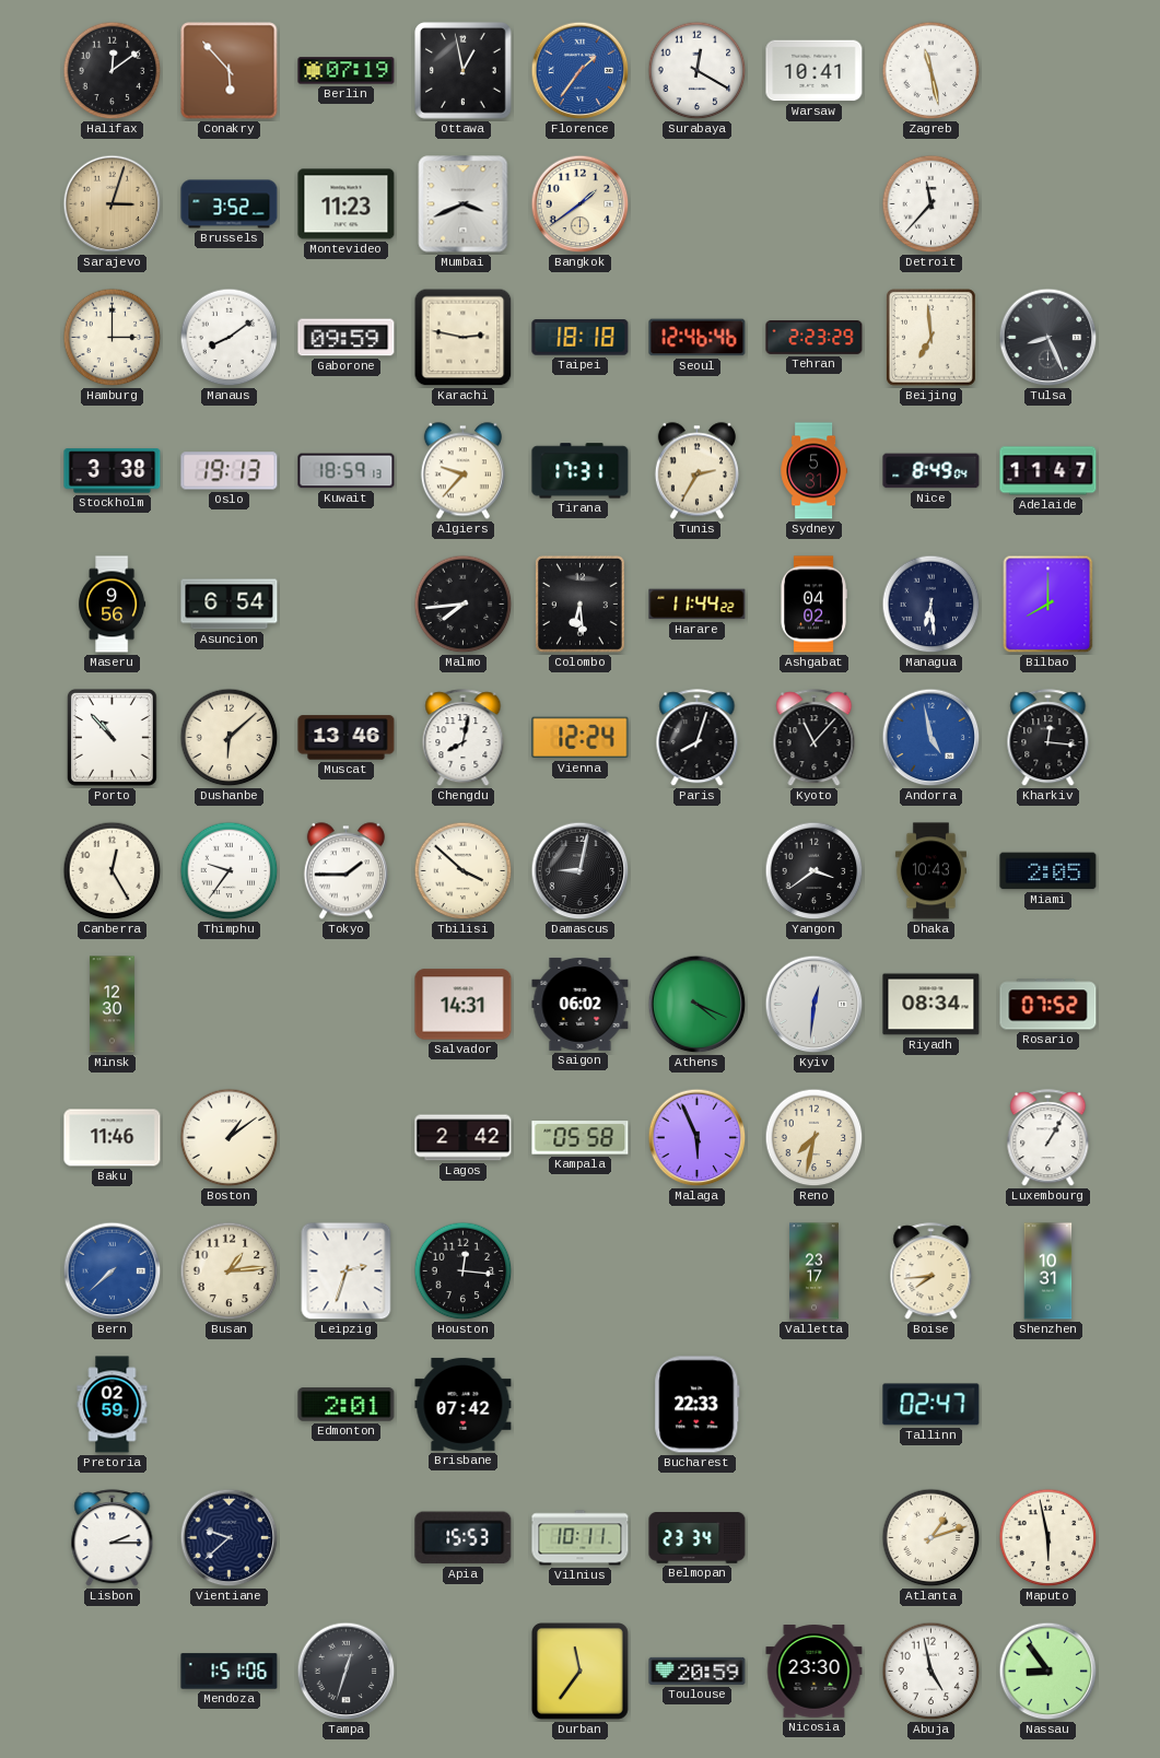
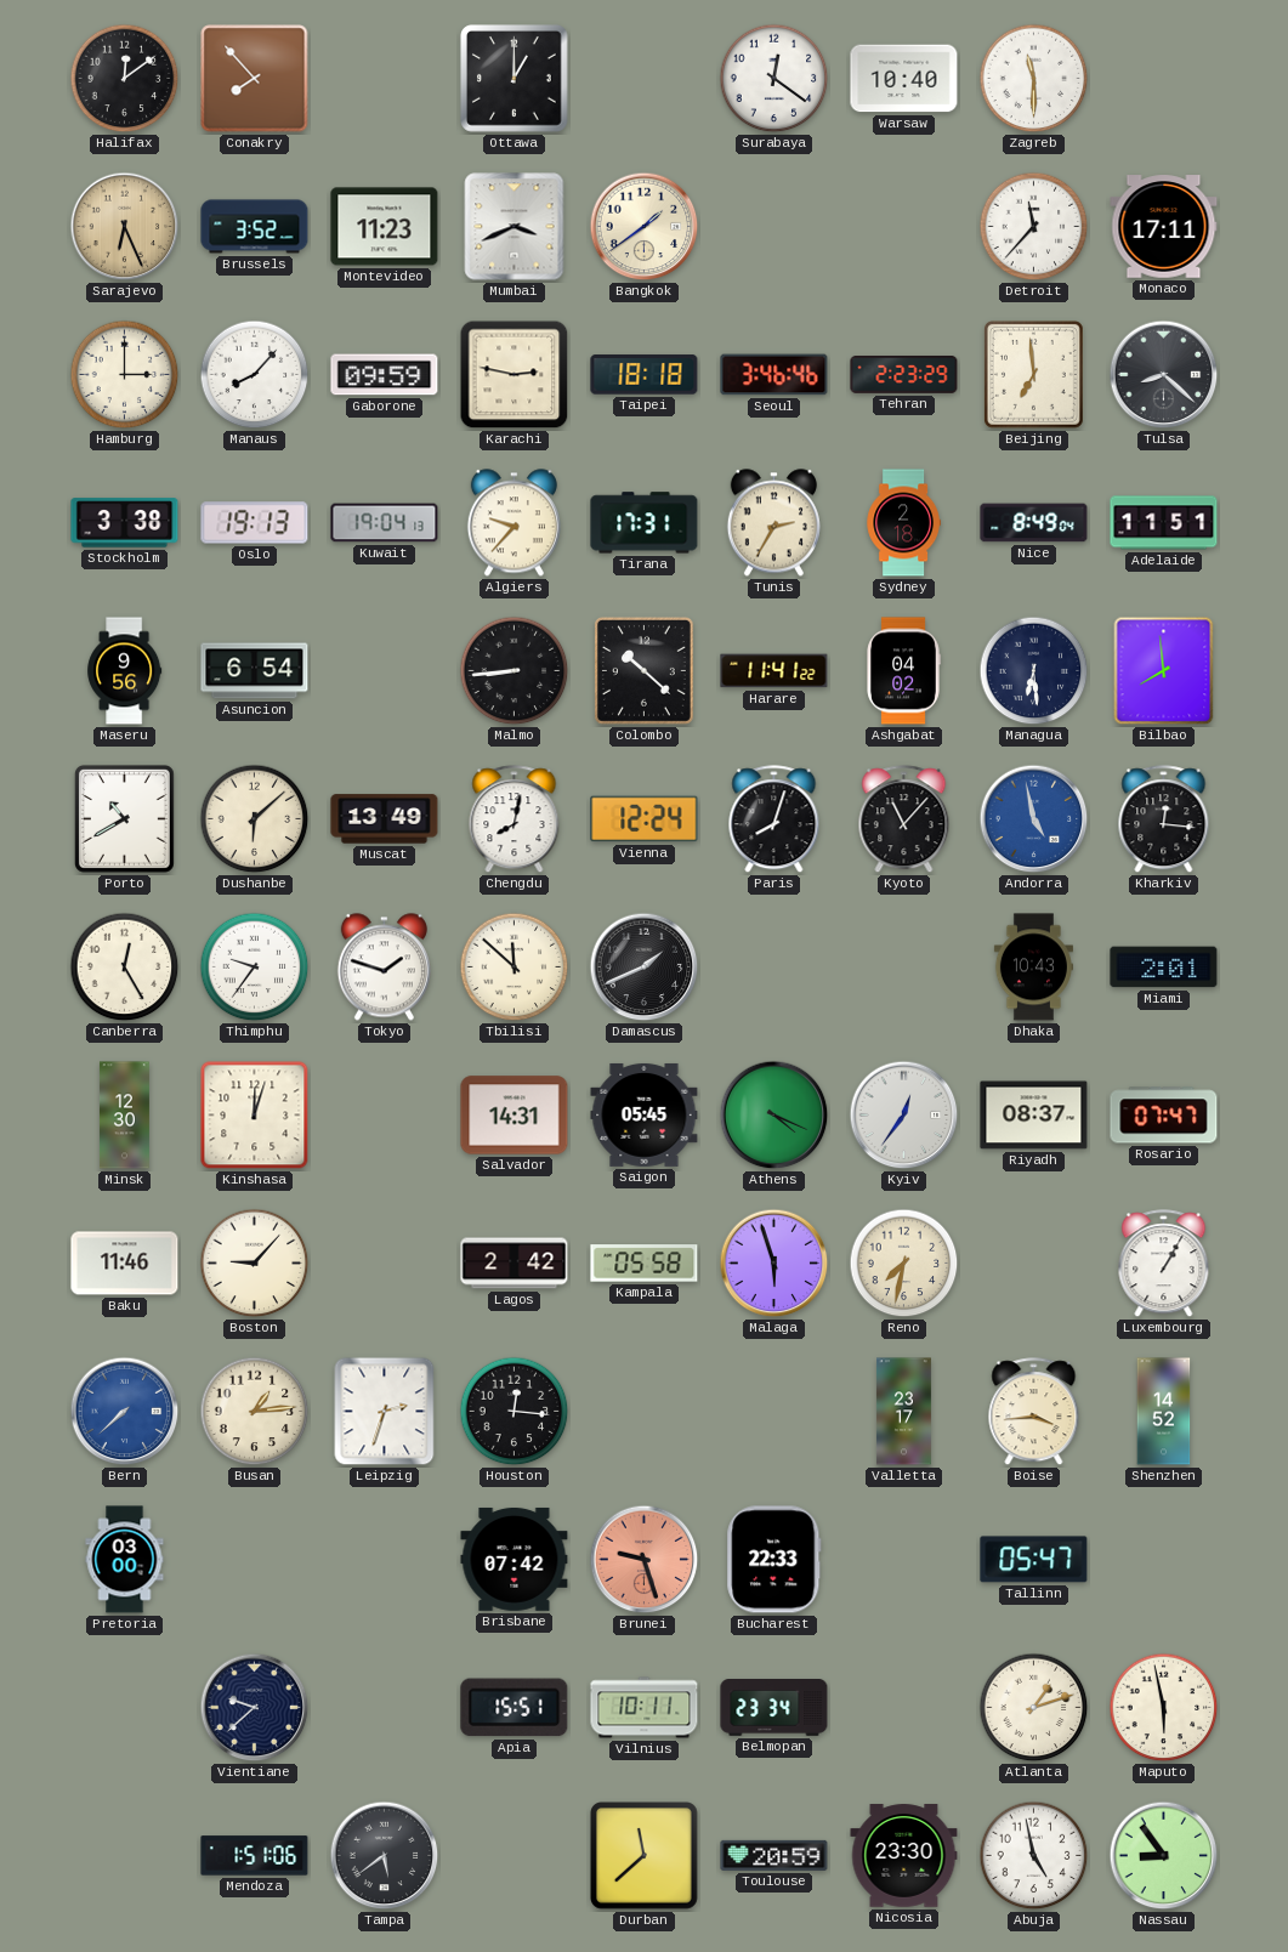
Conakry: 5:53 -> 7:53
Berlin: 07:19 -> none
Ottawa: 12:58 -> 1:00
Florence: 1:36 -> none
Surabaya: 12:20 -> 12:21
Warsaw: 10:41 -> 10:40
Zagreb: 11:28 -> 11:30
Sarajevo: 3:03 -> 6:26
Monaco: none -> 17:11
Manaus: 8:09 -> 8:07
Seoul: 12:46 -> 3:46
Tulsa: 8:26 -> 8:22
Kuwait: 18:59 -> 19:04
Sydney: 5:31 -> 2:18
Adelaide: 11:47 -> 11:51
Malmo: 7:44 -> 8:44
Colombo: 6:29 -> 10:22
Harare: 11:44 -> 11:41
Bilbao: 8:00 -> 7:59
Porto: 10:53 -> 10:40
Muscat: 13:46 -> 13:49
Tokyo: 1:45 -> 1:48
Tbilisi: 3:52 -> 11:52
Damascus: 9:02 -> 1:41
Yangon: 3:39 -> none
Miami: 2:05 -> 2:01
Kinshasa: none -> 12:03
Saigon: 06:02 -> 05:45
Kyiv: 12:31 -> 12:36
Riyadh: 08:34 -> 08:37
Rosario: 07:52 -> 07:47
Boston: 1:09 -> 9:07
Malaga: 5:56 -> 5:57
Boise: 7:44 -> 3:44
Shenzhen: 10:31 -> 14:52
Pretoria: 02:59 -> 03:00
Edmonton: 2:01 -> none
Brunei: none -> 9:27
Tallinn: 02:47 -> 05:47
Lisbon: 2:15 -> none
Apia: 15:53 -> 15:51
Tampa: 12:33 -> 5:39
Durban: 11:36 -> 11:38
